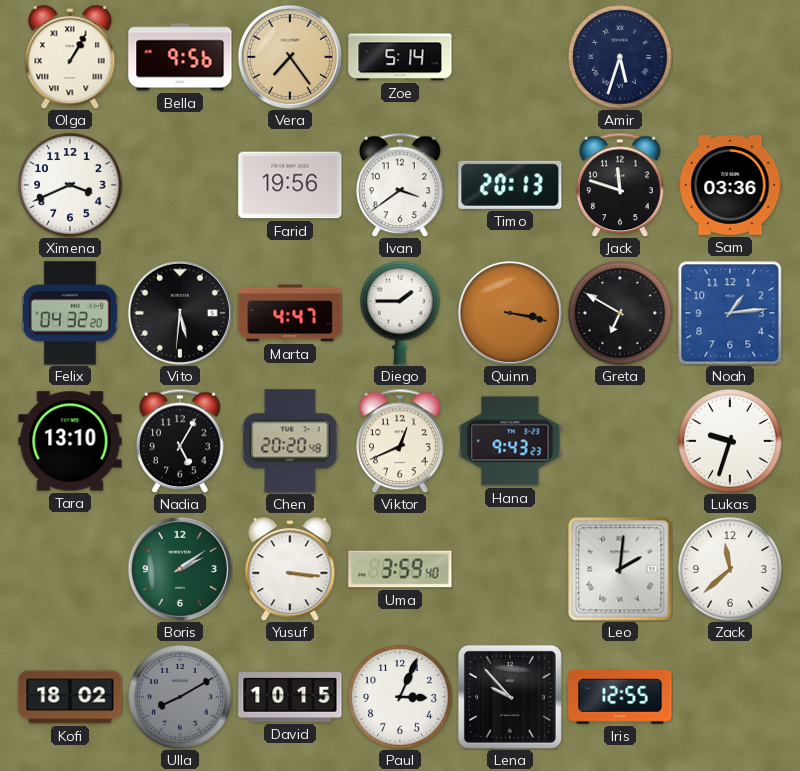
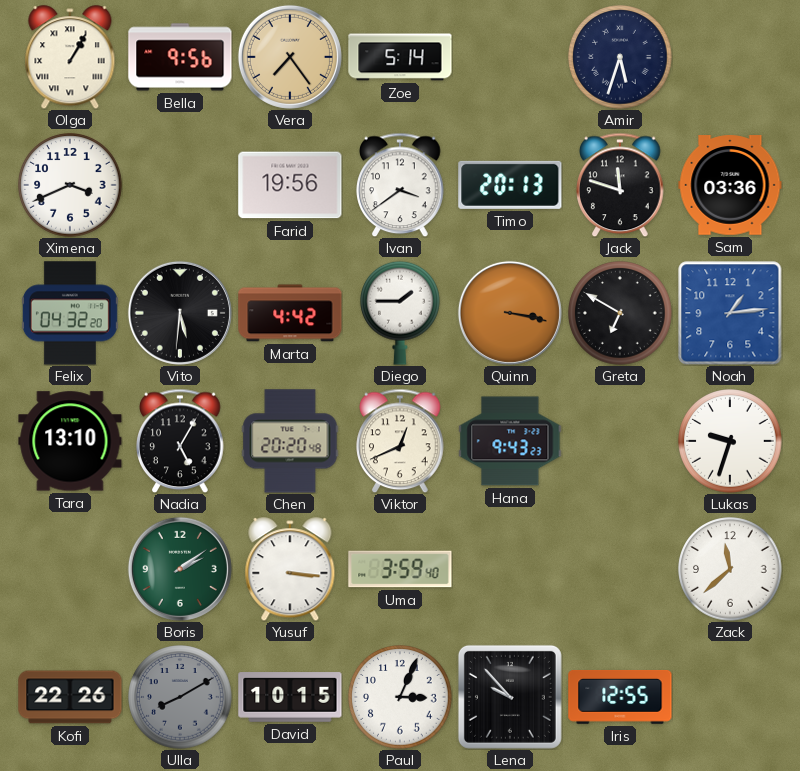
Marta: 4:47 -> 4:42
Leo: 2:01 -> none
Kofi: 18:02 -> 22:26
